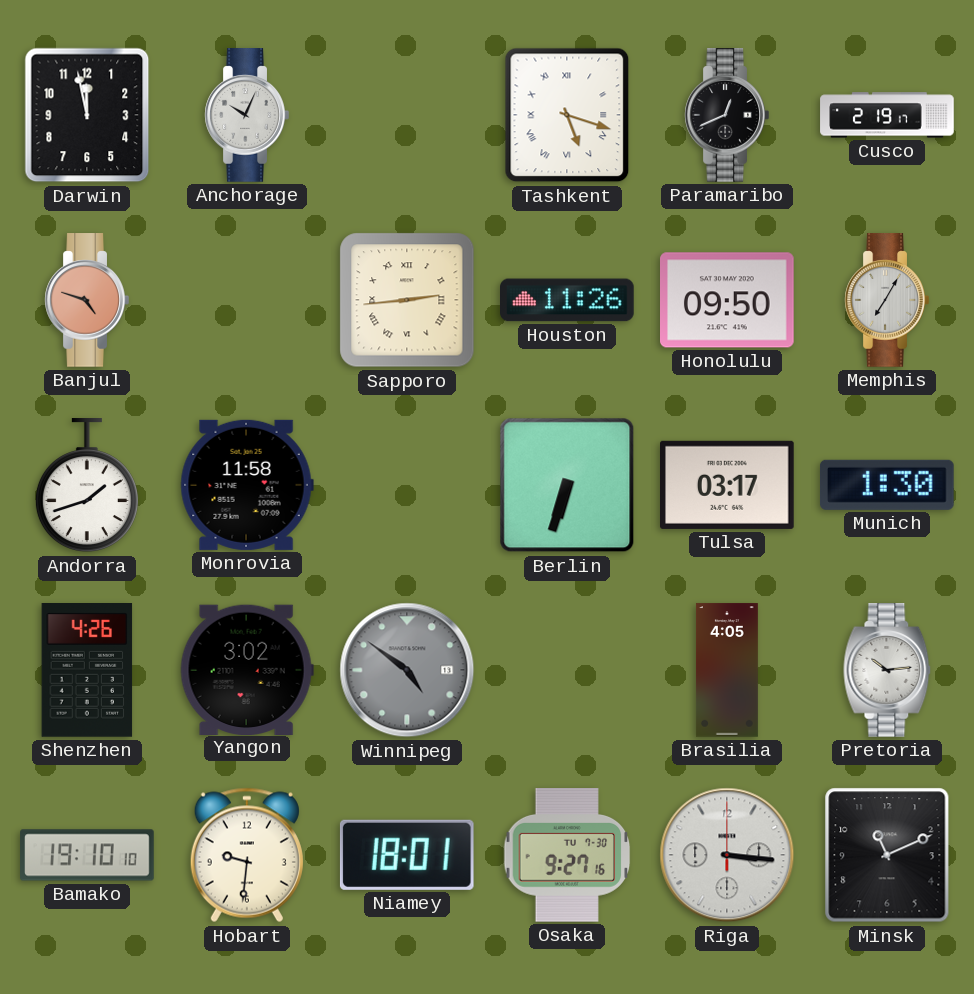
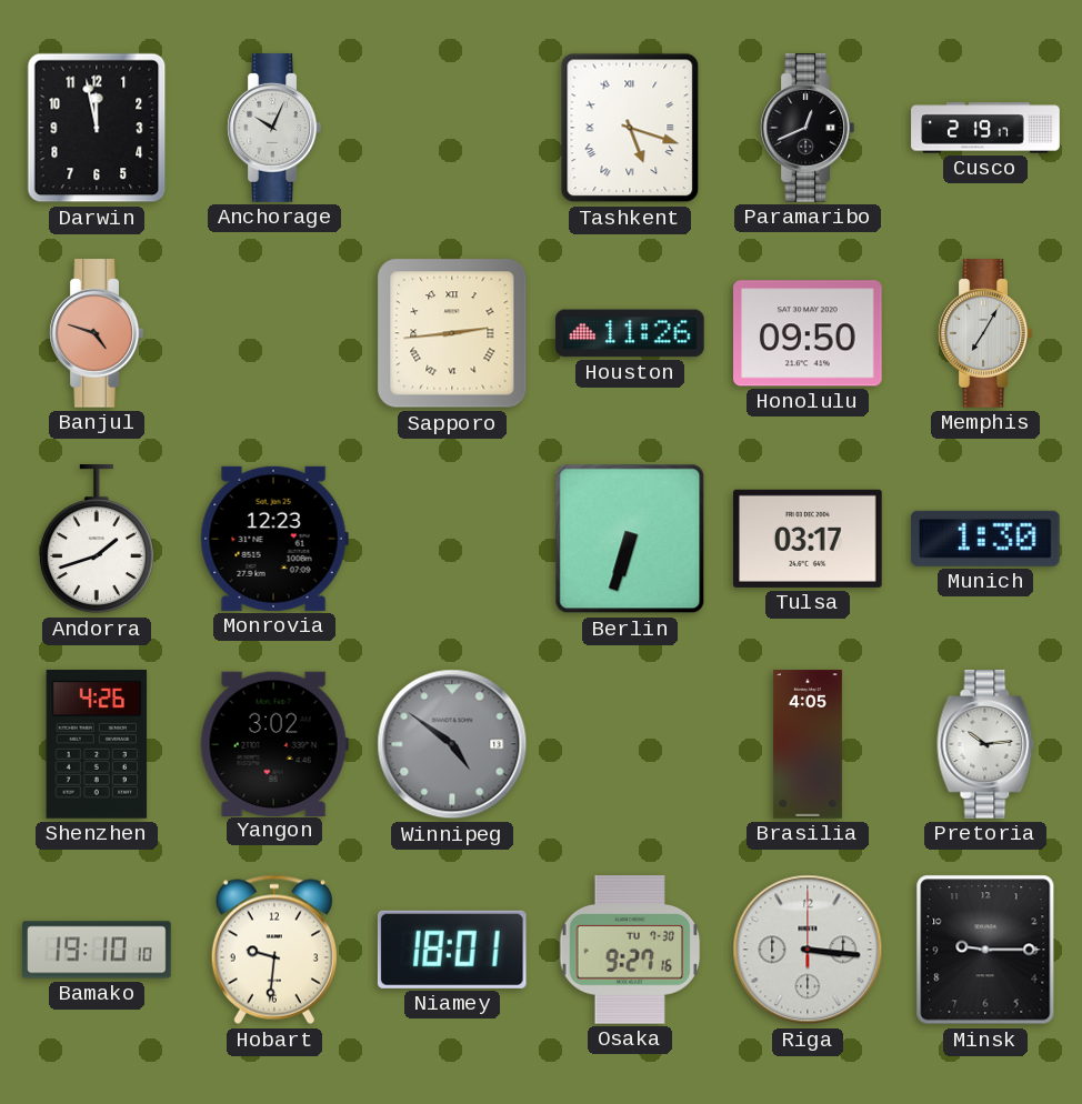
Monrovia: 11:58 -> 12:23
Minsk: 11:11 -> 9:15
